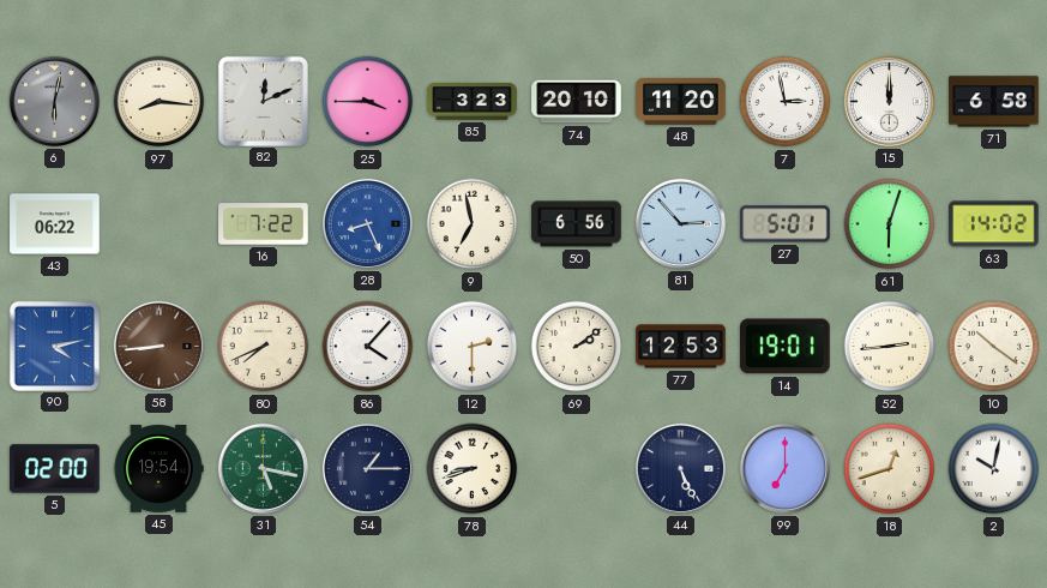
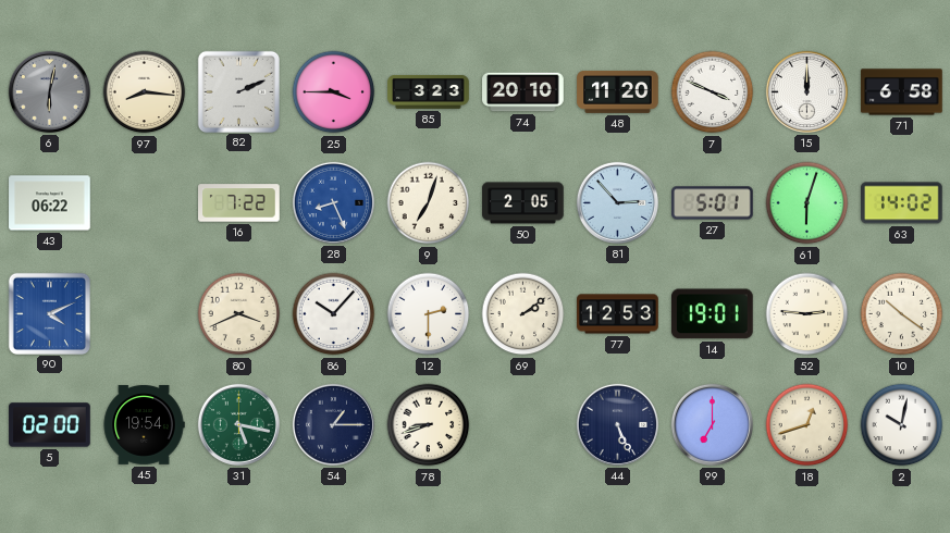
82: 12:11 -> 2:11
7: 2:58 -> 3:49
9: 6:58 -> 7:03
50: 6:56 -> 2:05
90: 4:13 -> 4:11
58: 8:44 -> none
80: 7:41 -> 3:41
86: 4:07 -> 10:07
52: 2:44 -> 2:46
